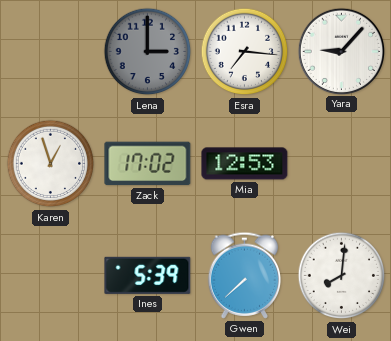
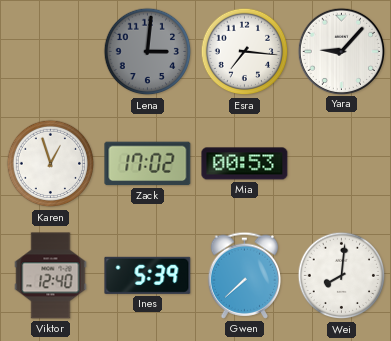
Lena: 3:00 -> 3:01
Mia: 12:53 -> 00:53
Viktor: none -> 12:40
